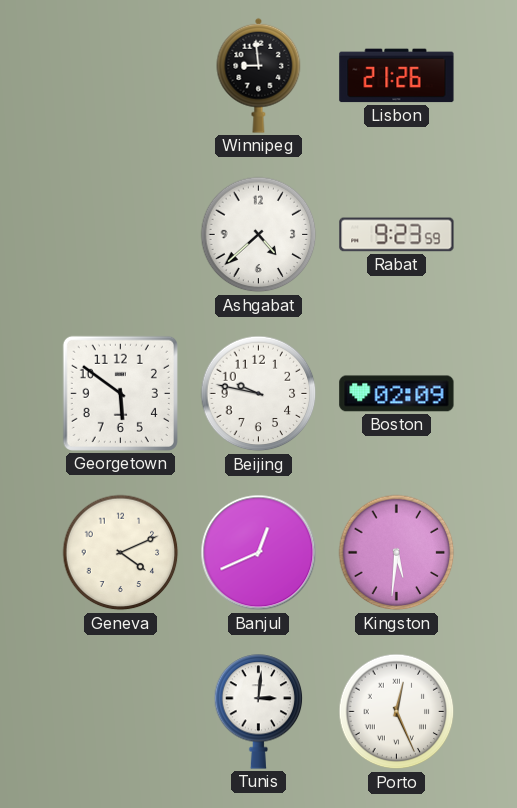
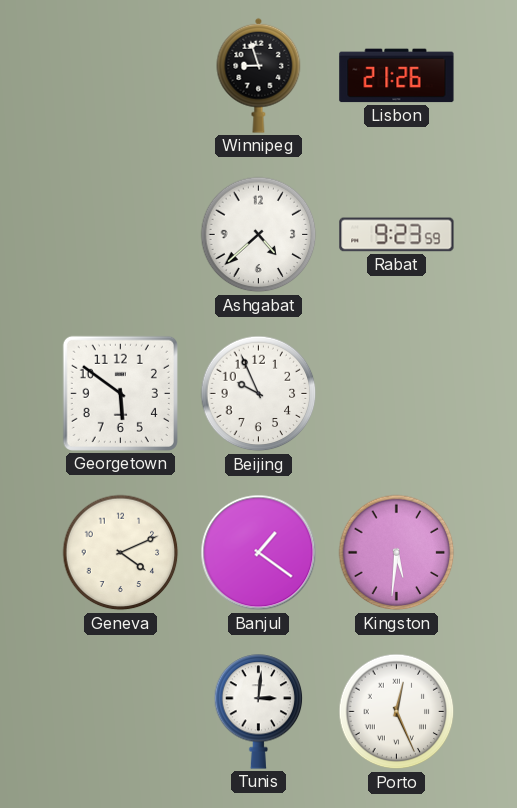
Winnipeg: 8:59 -> 8:57
Beijing: 9:47 -> 9:56
Boston: 02:09 -> none
Banjul: 12:41 -> 1:21
